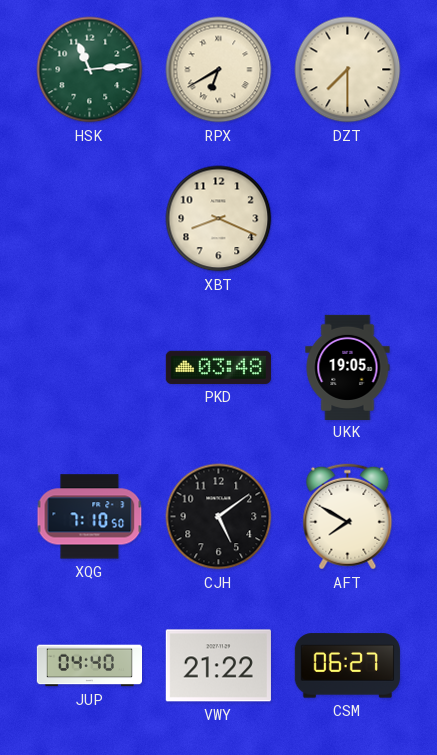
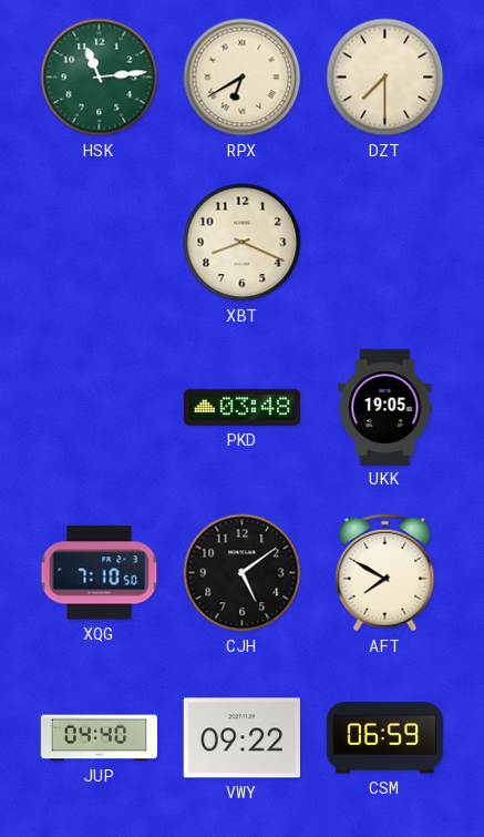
VWY: 21:22 -> 09:22
CSM: 06:27 -> 06:59
